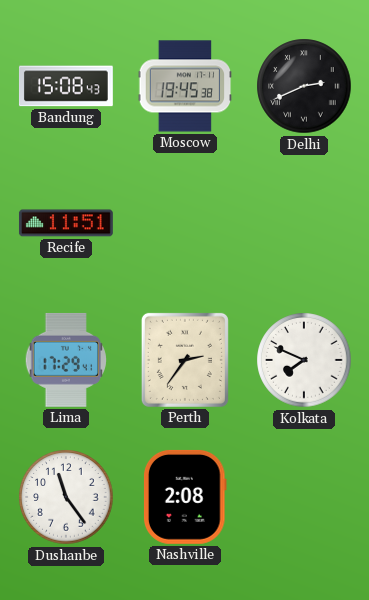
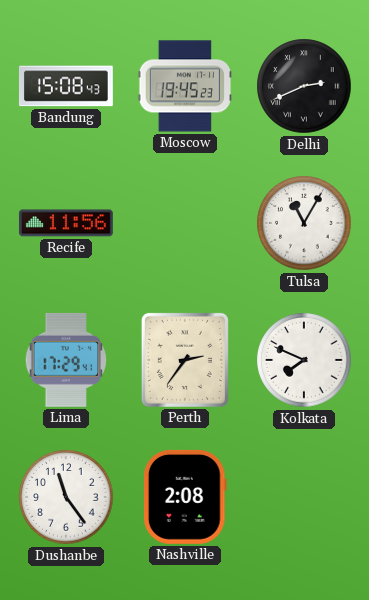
Moscow: 19:45:38 -> 19:45:23
Recife: 11:51 -> 11:56
Tulsa: none -> 11:05
